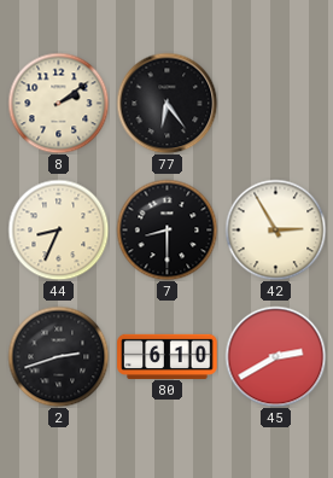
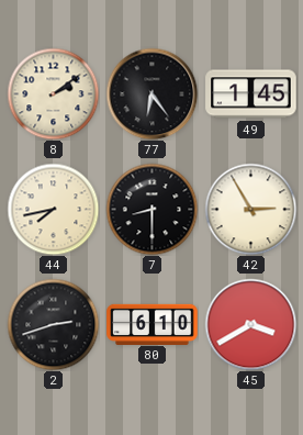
49: none -> 1:45
44: 8:34 -> 7:43
45: 2:40 -> 3:40
